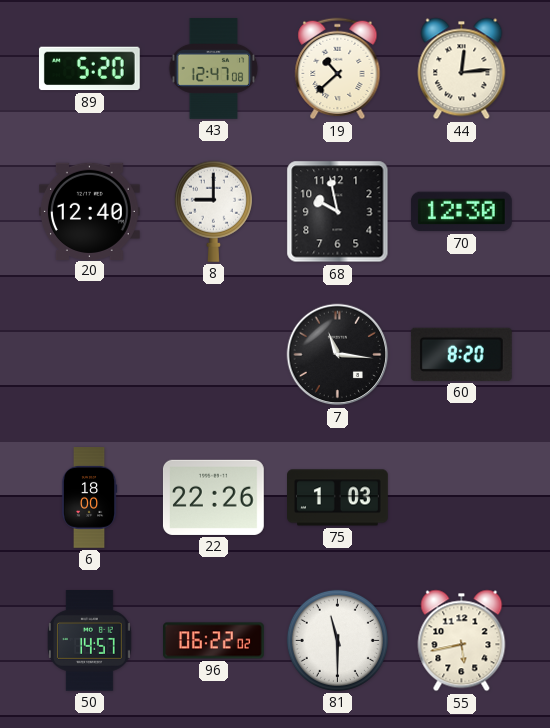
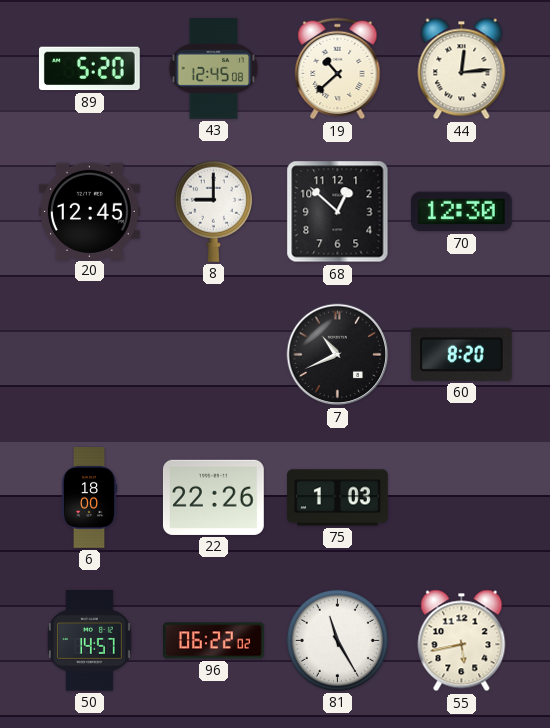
43: 12:47 -> 12:45
20: 12:40 -> 12:45
68: 9:58 -> 12:52
7: 11:16 -> 10:41
81: 11:30 -> 11:25
